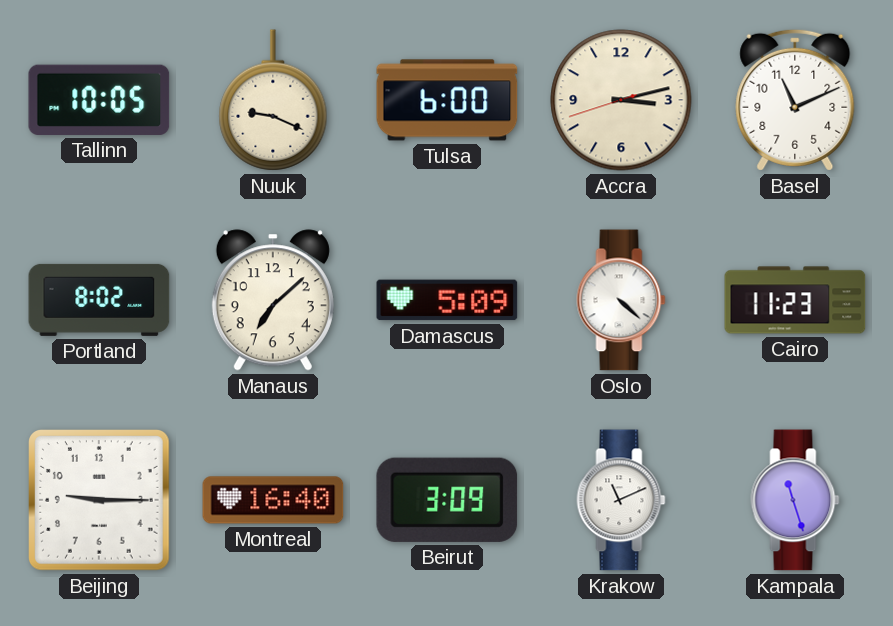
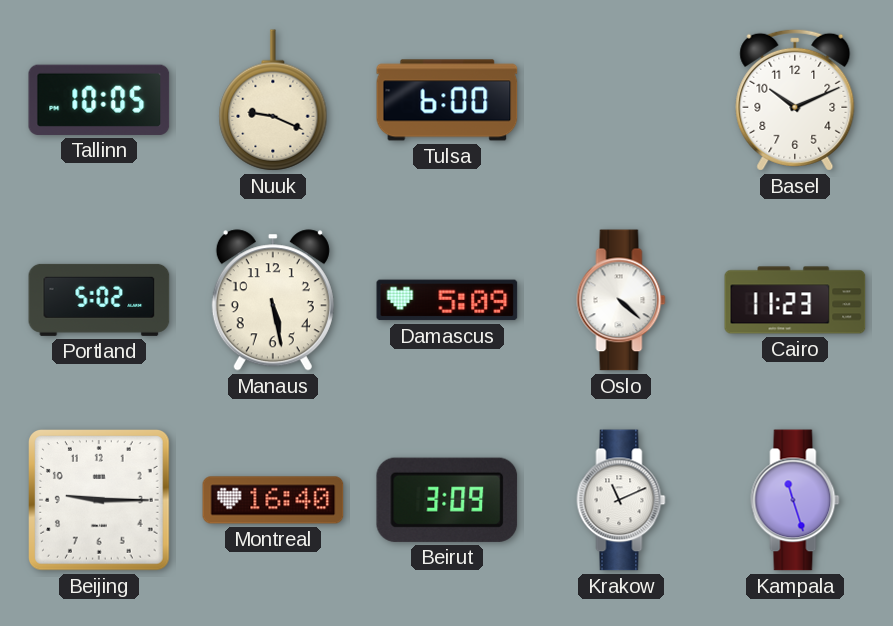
Accra: 3:12 -> none
Basel: 11:11 -> 10:11
Portland: 8:02 -> 5:02
Manaus: 7:08 -> 5:28
